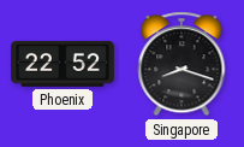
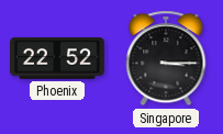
Singapore: 8:18 -> 3:15
